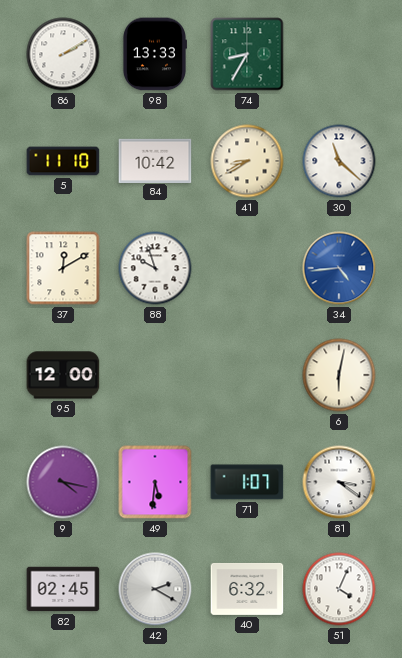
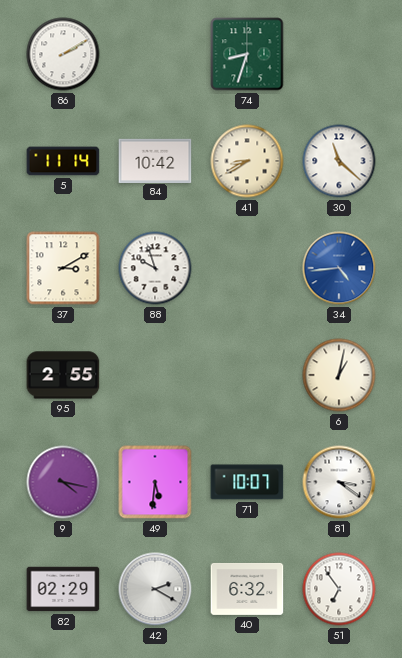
98: 13:33 -> none
74: 8:35 -> 8:33
5: 11:10 -> 11:14
37: 12:10 -> 3:10
95: 12:00 -> 2:55
6: 6:02 -> 1:02
71: 1:07 -> 10:07
82: 02:45 -> 02:29
51: 4:04 -> 6:54
